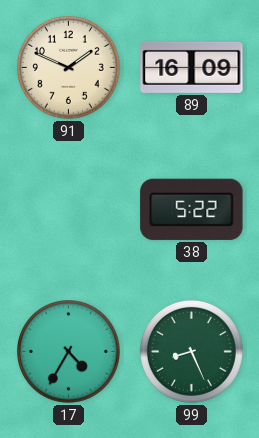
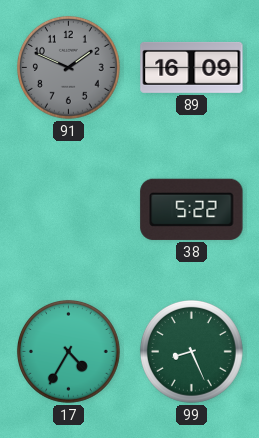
91 dial: cream -> grey
